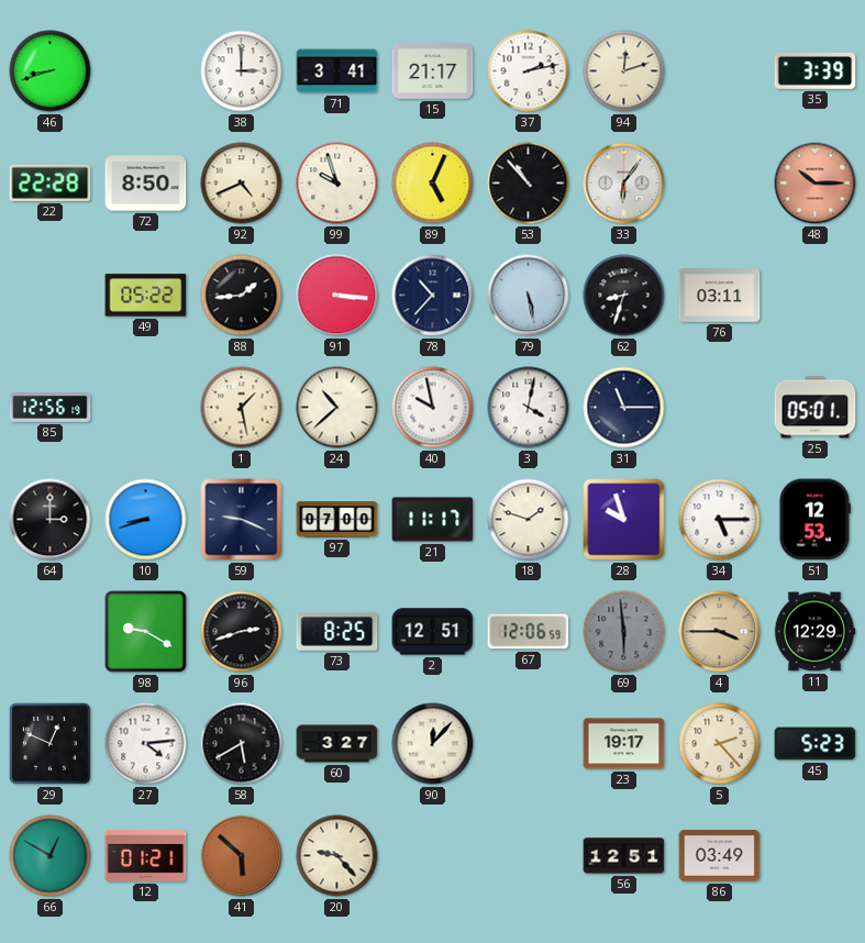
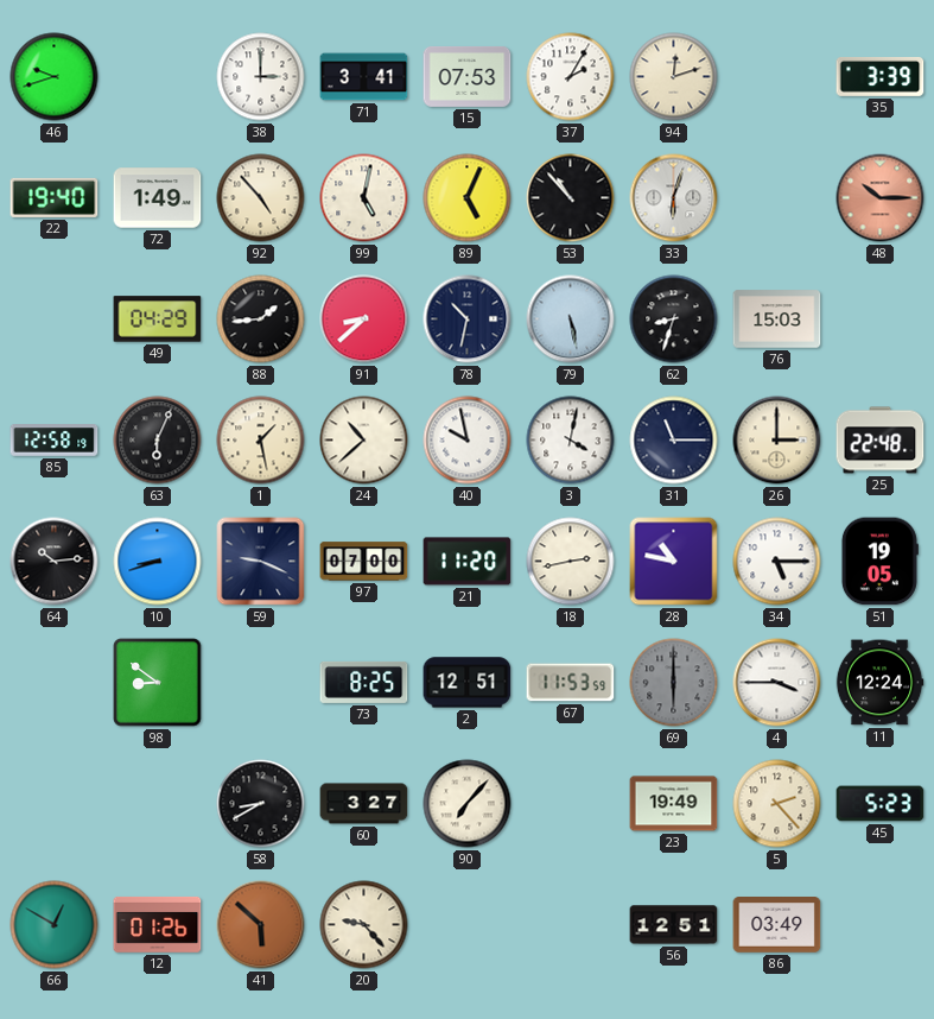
46: 8:42 -> 9:42
15: 21:17 -> 07:53
37: 2:13 -> 2:05
22: 22:28 -> 19:40
72: 8:50 -> 1:49
92: 4:41 -> 4:53
99: 9:57 -> 5:02
33: 6:06 -> 6:03
49: 05:22 -> 04:29
91: 3:16 -> 8:38
78: 10:37 -> 10:32
76: 03:11 -> 15:03
85: 12:56 -> 12:58
63: none -> 6:04
26: none -> 3:00
25: 05:01 -> 22:48
64: 3:00 -> 10:14
21: 11:17 -> 11:20
18: 1:48 -> 2:43
28: 9:57 -> 10:47
51: 12:53 -> 19:05
98: 9:20 -> 8:51
96: 2:42 -> none
67: 12:06 -> 11:53
69: 5:59 -> 6:00
4 dial: champagne -> white
11: 12:29 -> 12:24
29: 12:49 -> none
27: 4:14 -> none
58: 5:40 -> 8:40
90: 12:07 -> 7:07
23: 19:17 -> 19:49
12: 01:21 -> 01:26
